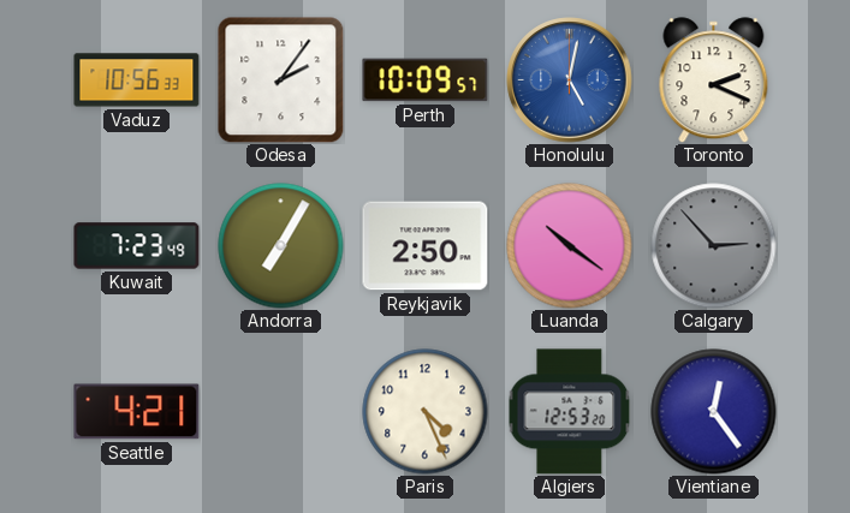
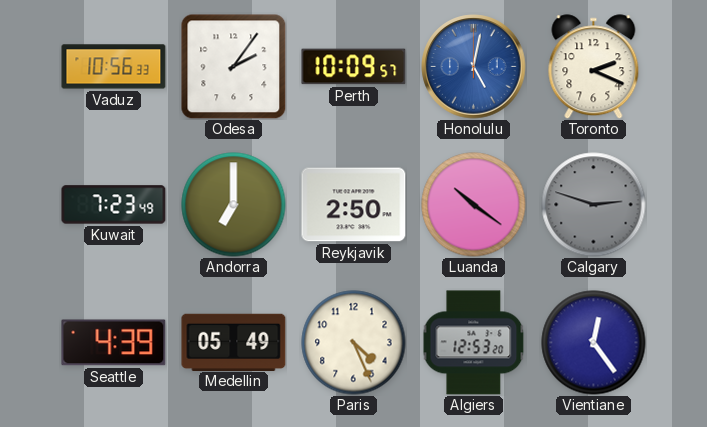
Andorra: 7:05 -> 7:00
Calgary: 2:53 -> 2:48
Seattle: 4:21 -> 4:39
Medellin: none -> 05:49
